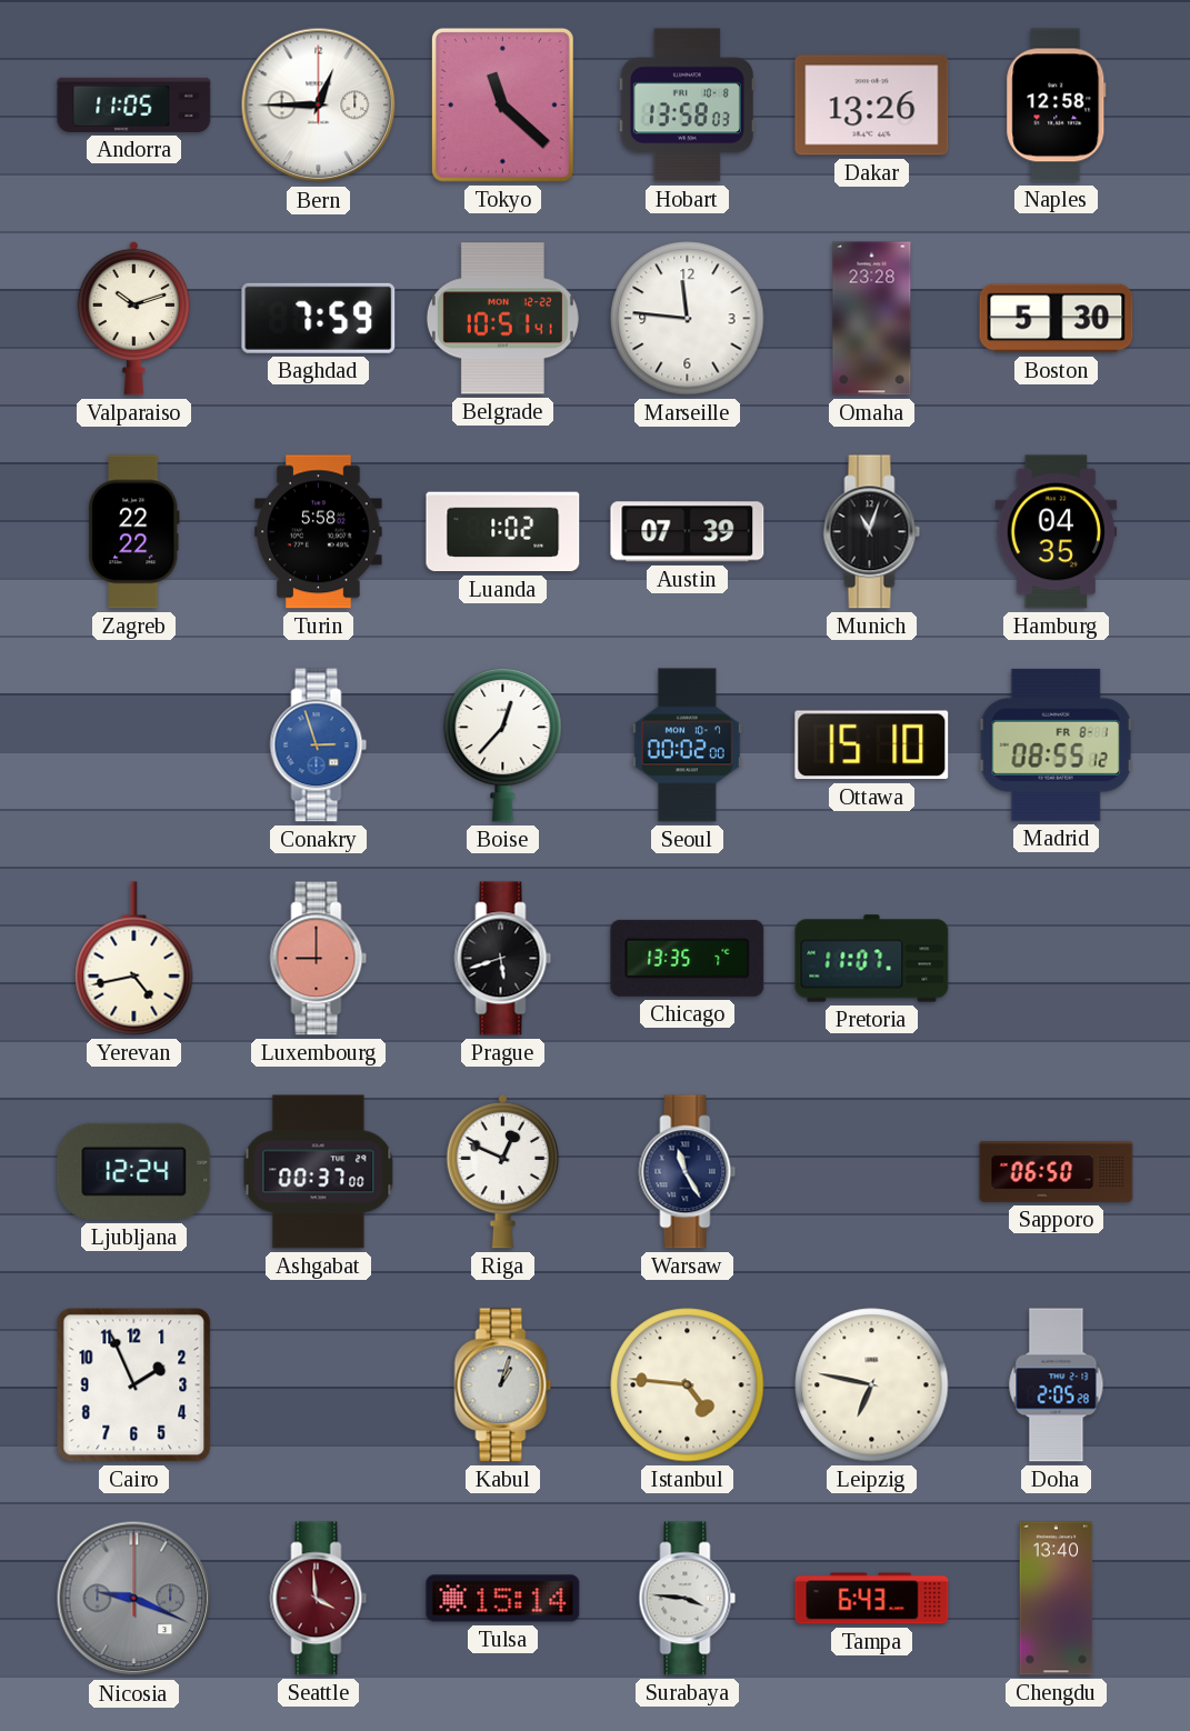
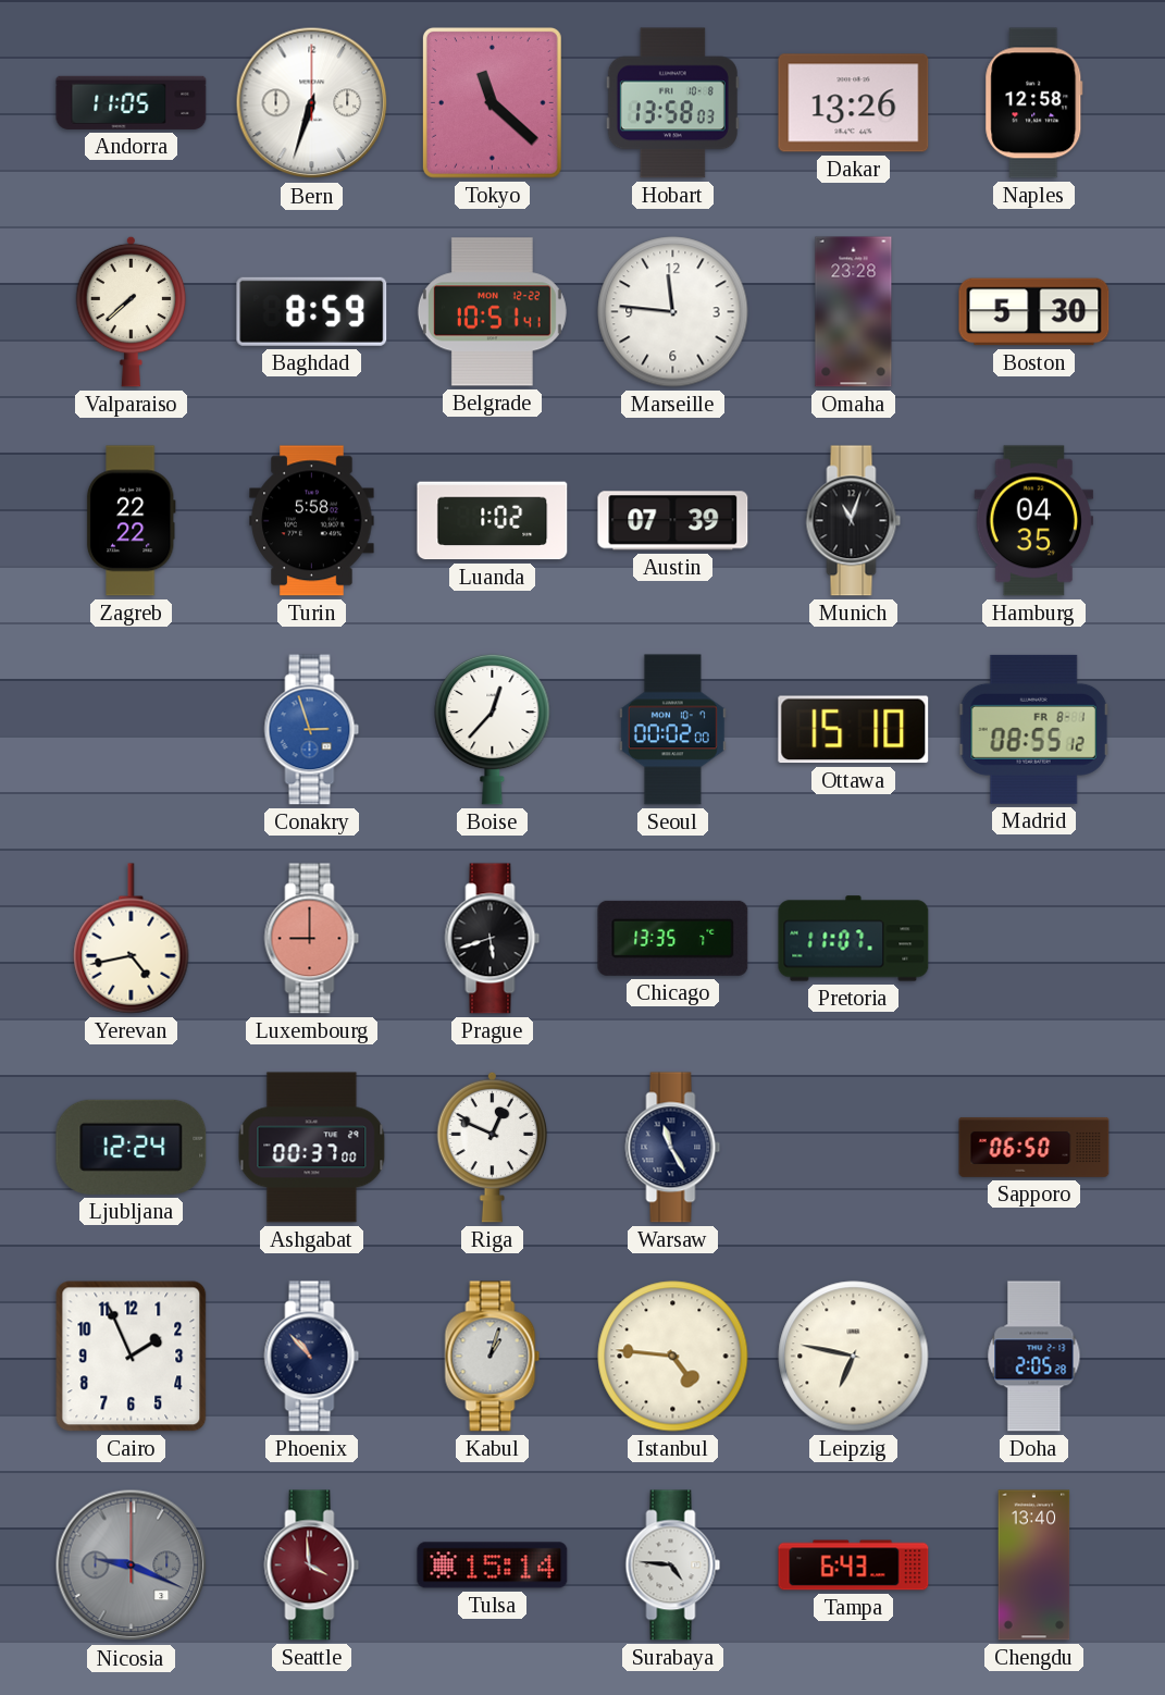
Bern: 12:45 -> 6:33
Valparaiso: 10:12 -> 7:38
Baghdad: 7:59 -> 8:59
Phoenix: none -> 10:53
Surabaya: 3:46 -> 4:46
